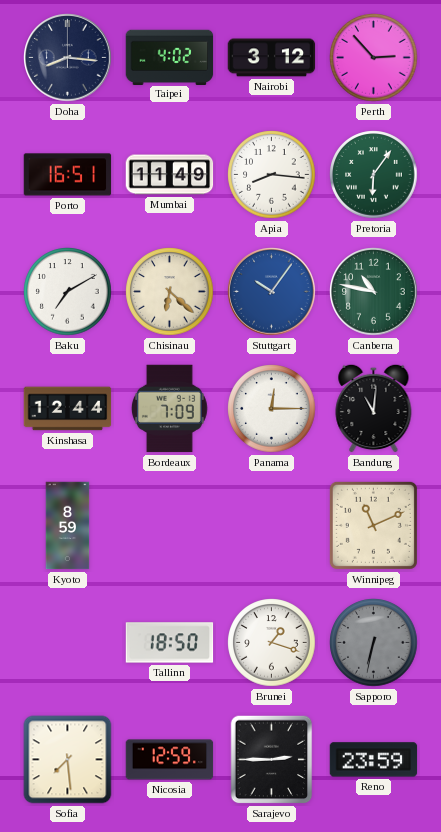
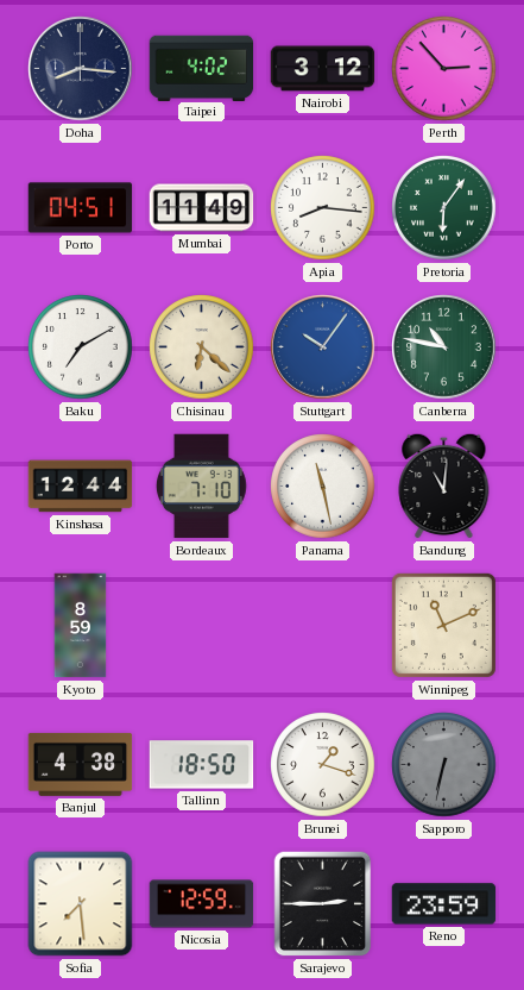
Porto: 16:51 -> 04:51
Bordeaux: 7:09 -> 7:10
Panama: 12:15 -> 11:28
Banjul: none -> 4:38
